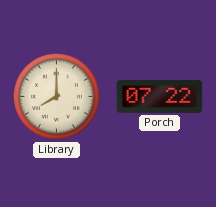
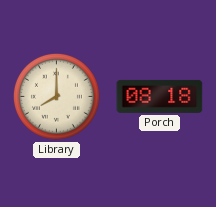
Porch: 07:22 -> 08:18
